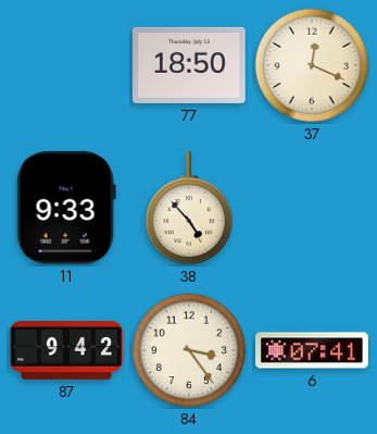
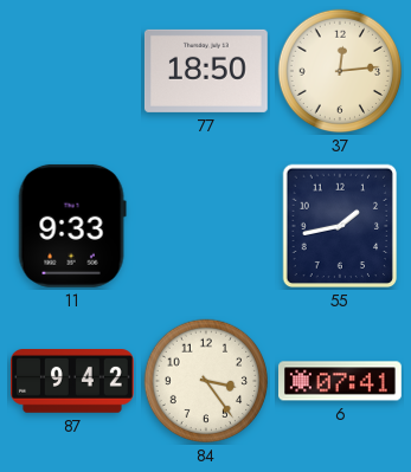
37: 12:19 -> 12:14
38: 4:53 -> none
55: none -> 1:43
